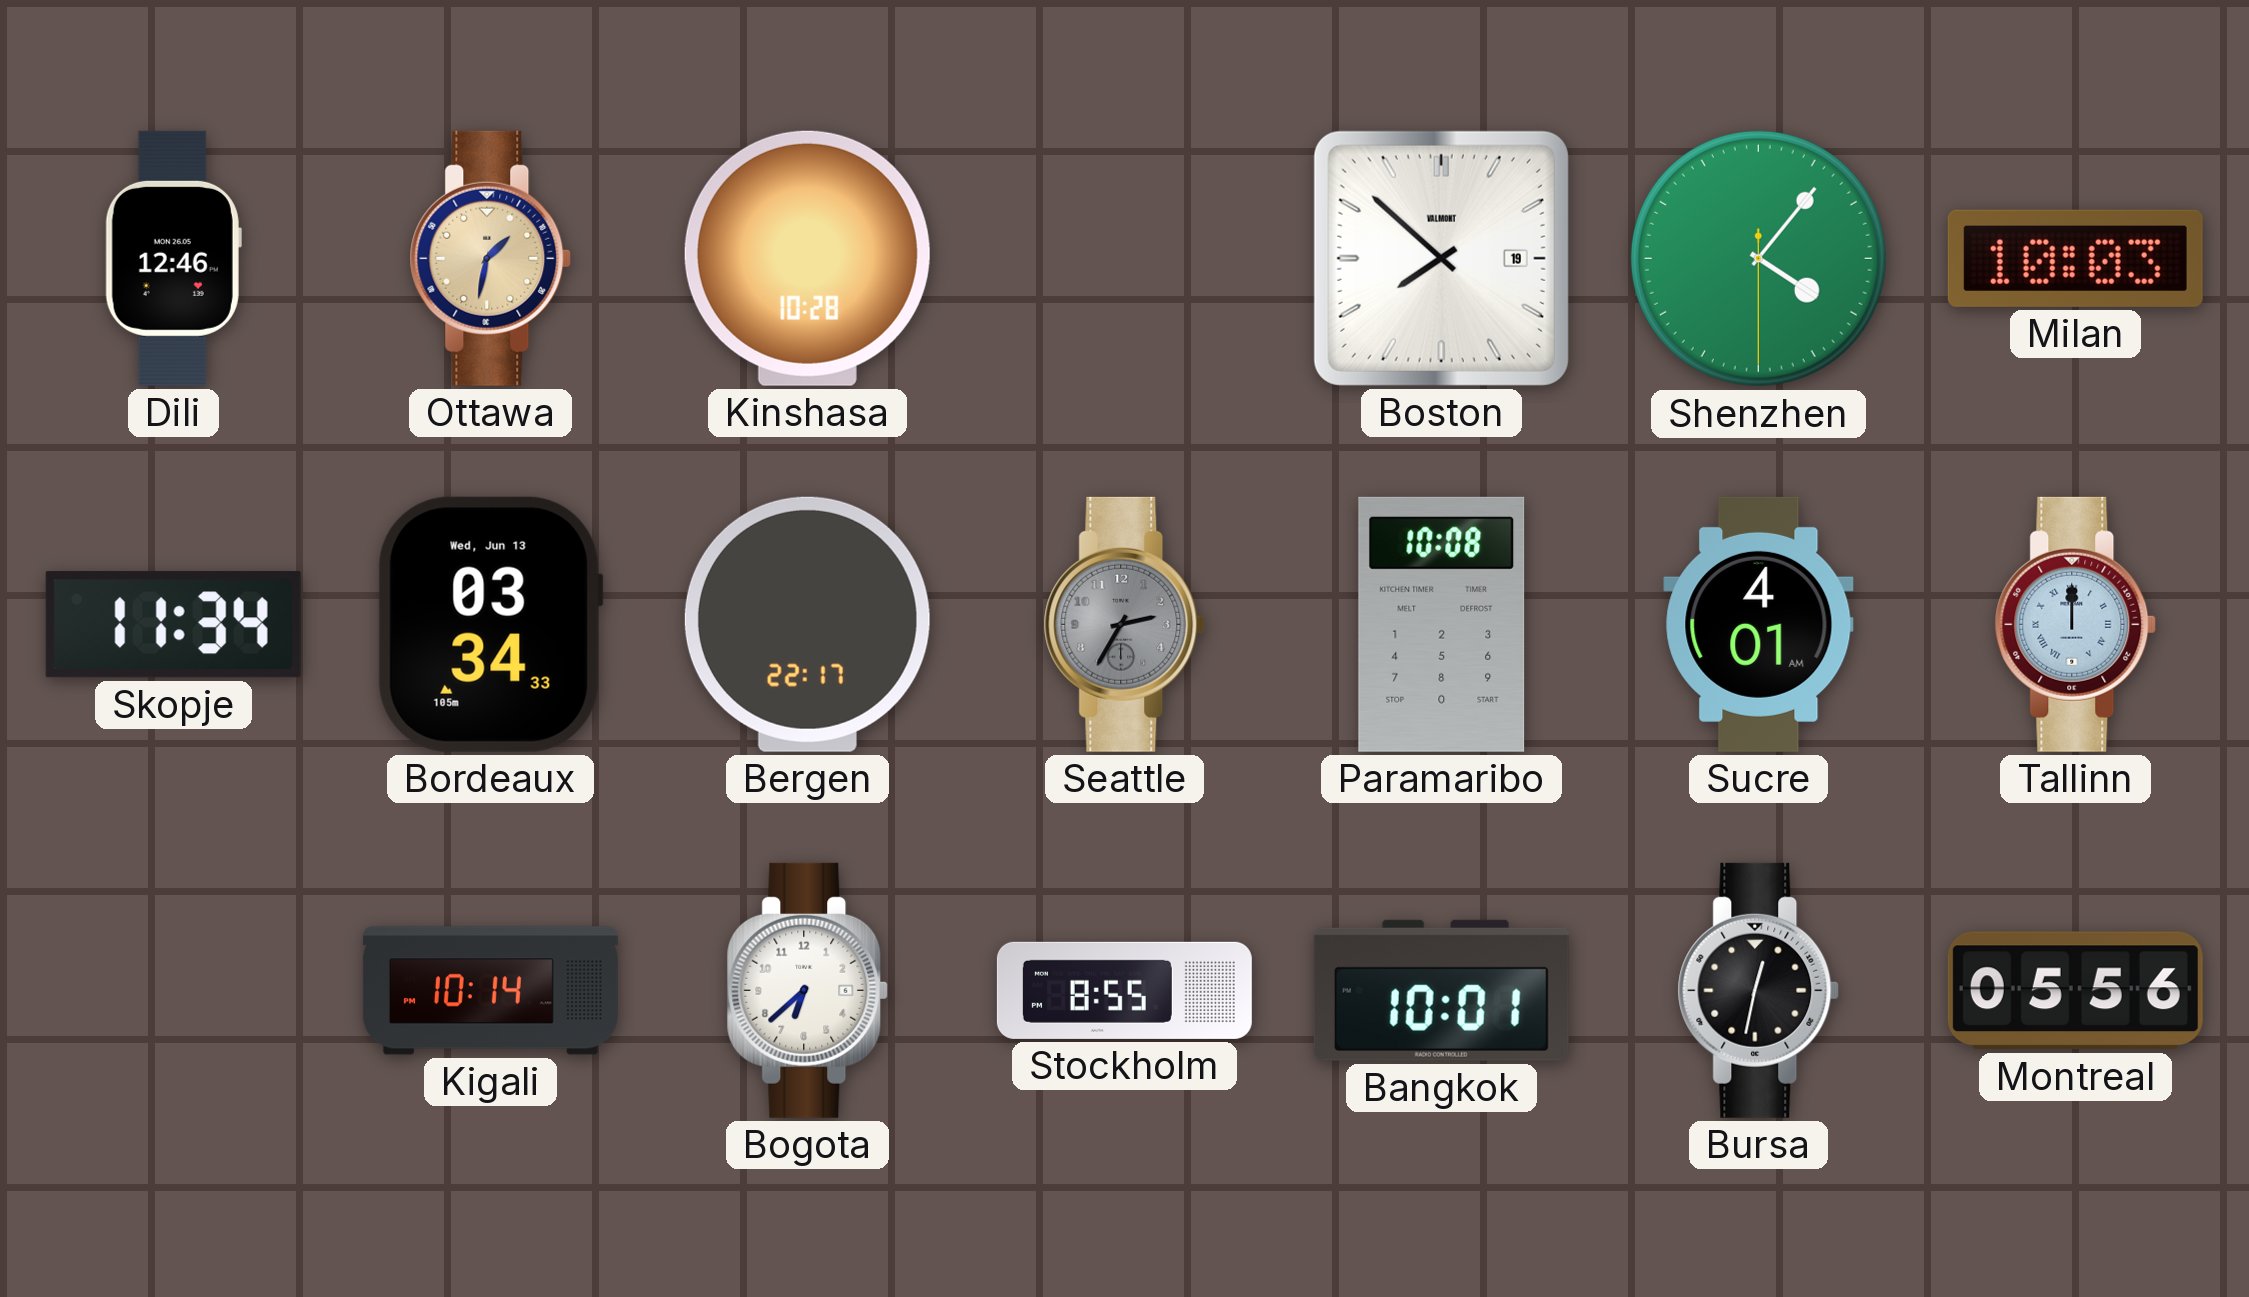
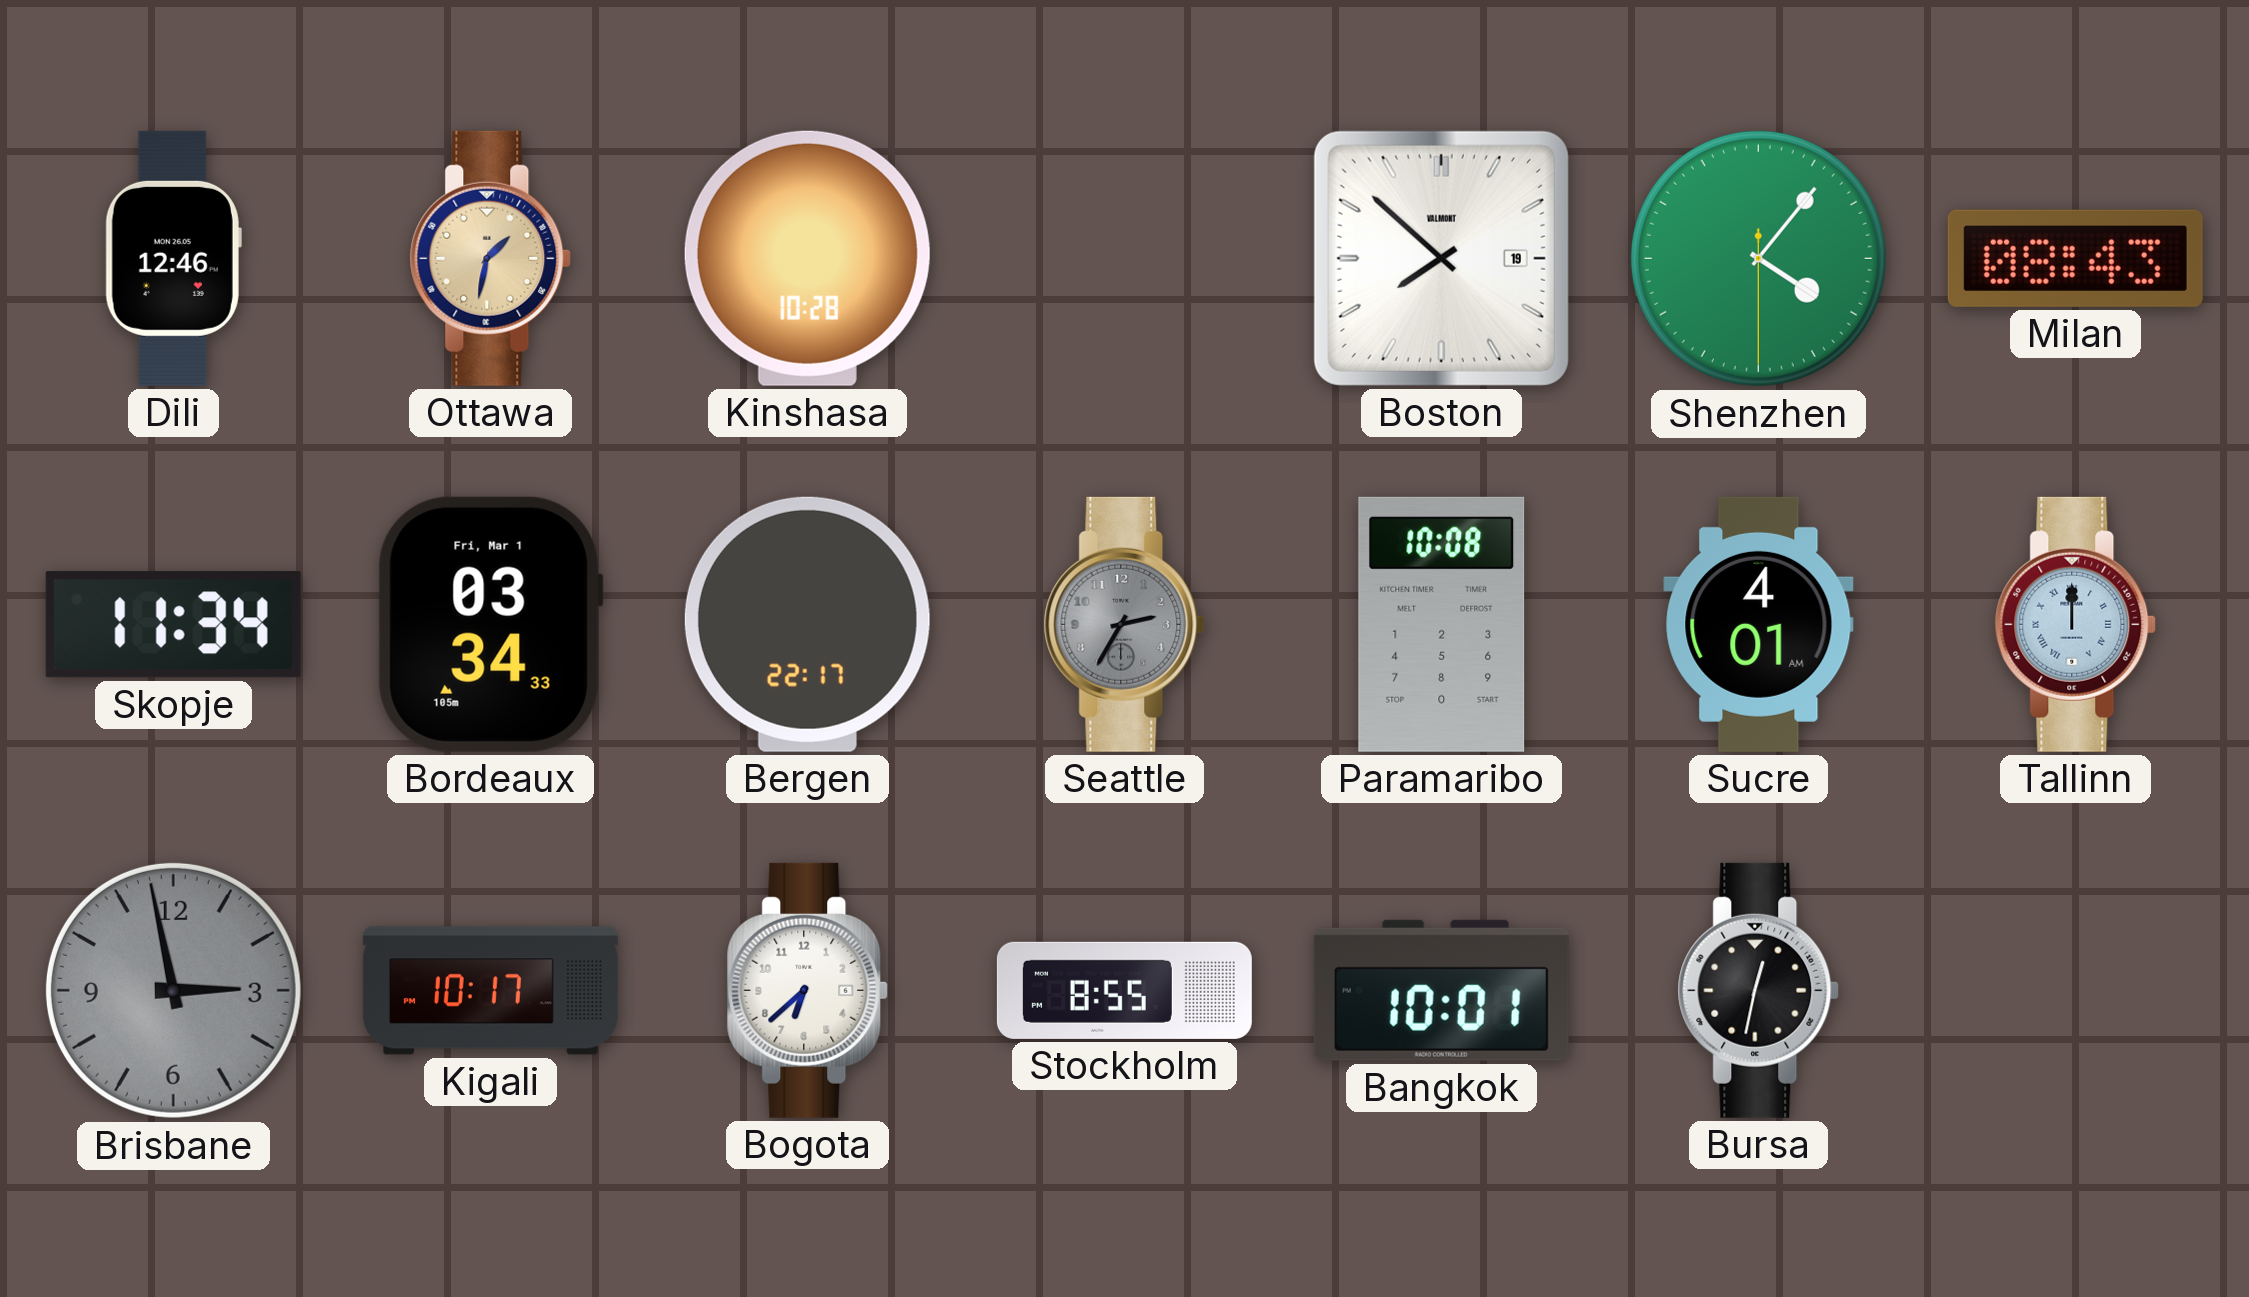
Milan: 10:03 -> 08:43
Bordeaux date: Wed, Jun 13 -> Fri, Mar 1
Brisbane: none -> 2:58
Kigali: 10:14 -> 10:17
Montreal: 05:56 -> none
